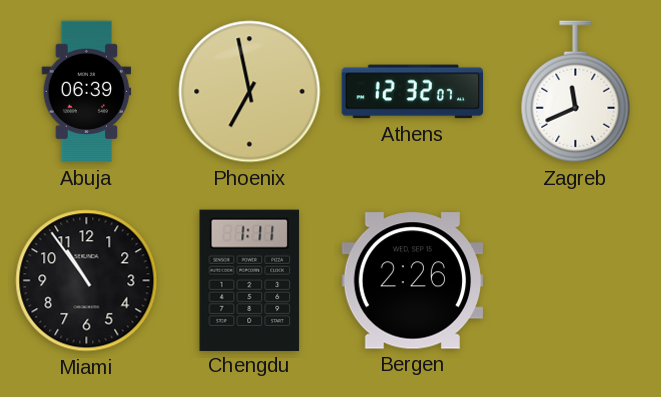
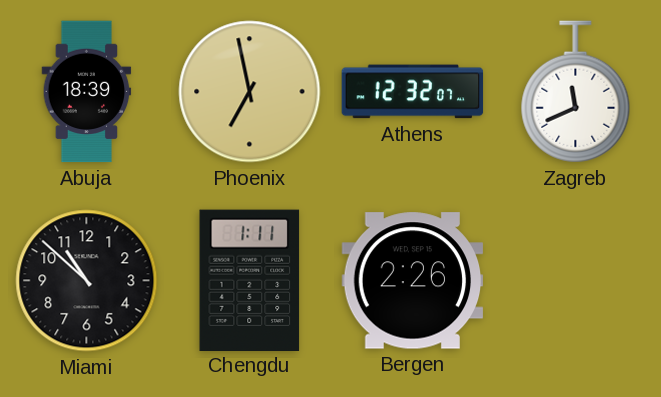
Abuja: 06:39 -> 18:39
Miami: 10:54 -> 10:52
